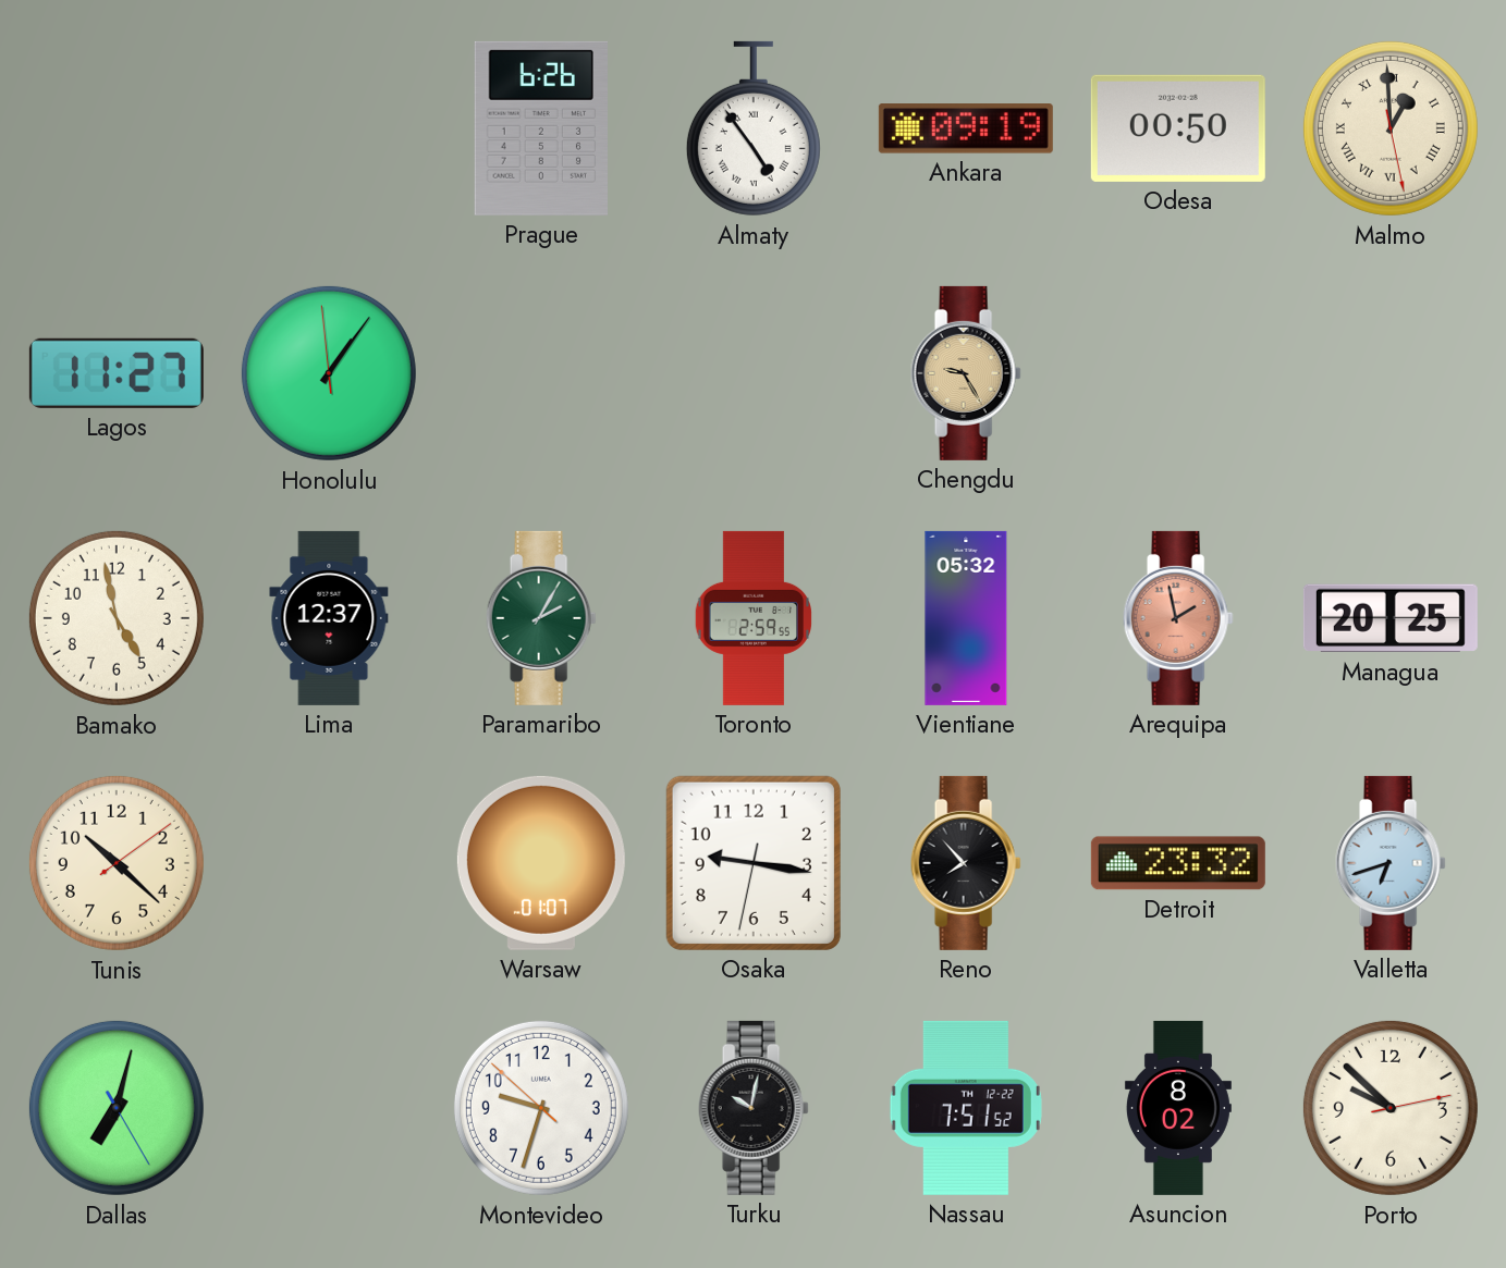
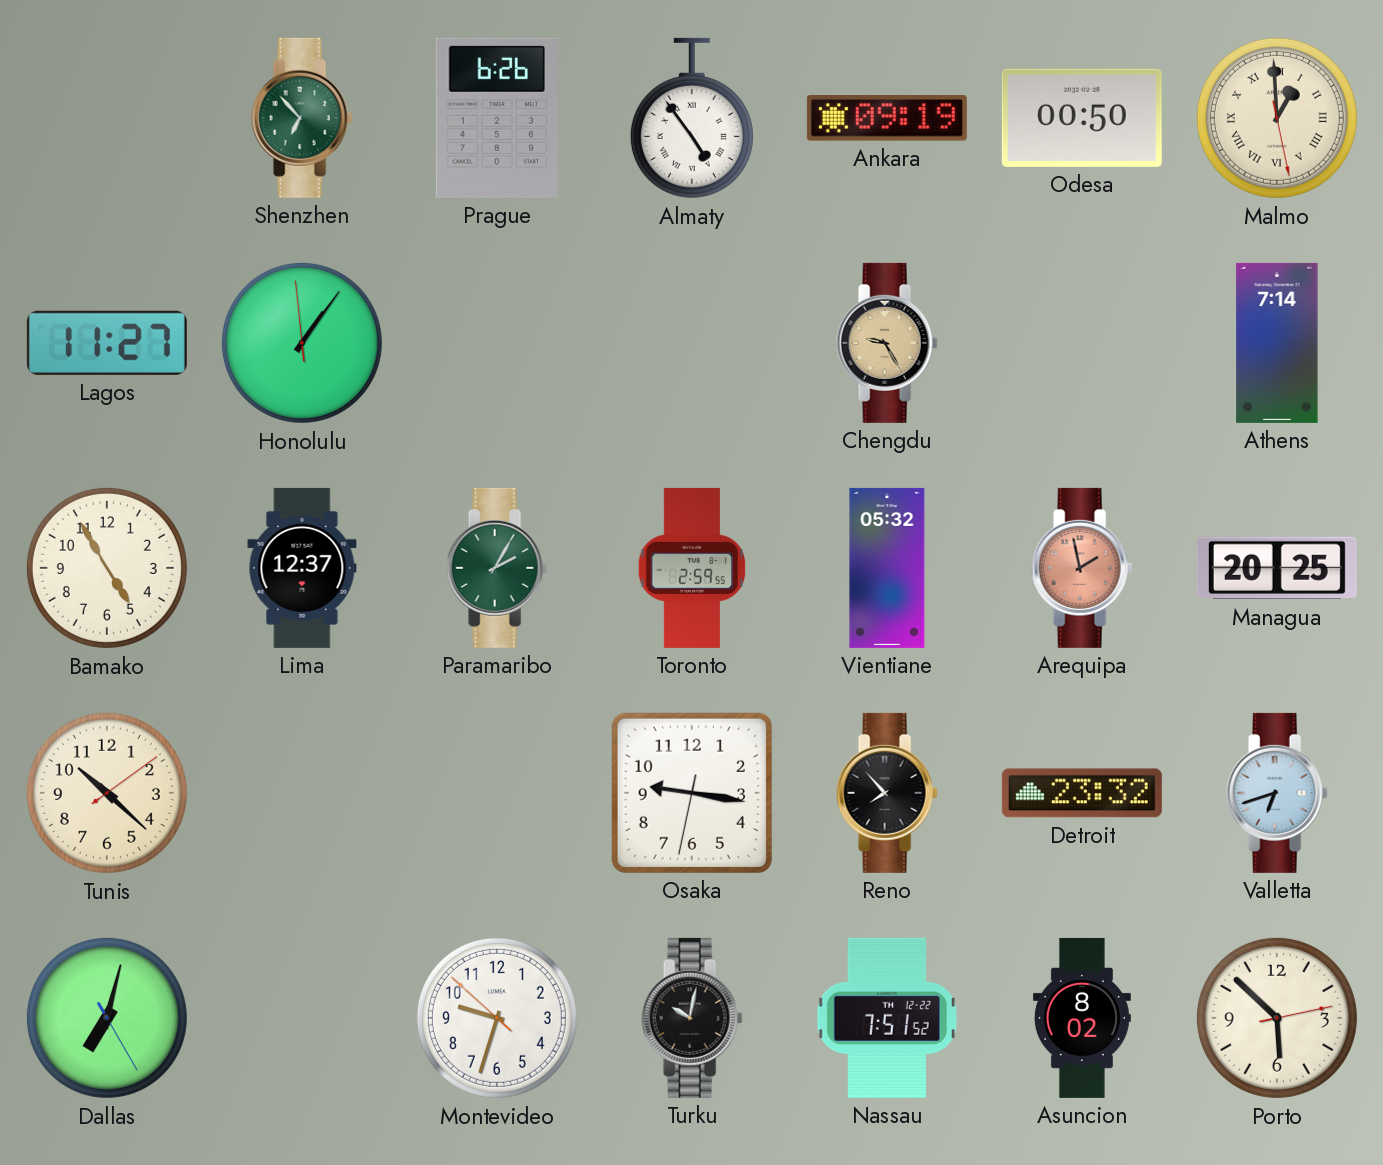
Shenzhen: none -> 6:53
Athens: none -> 7:14
Bamako: 4:58 -> 4:55
Warsaw: 01:07 -> none
Porto: 9:52 -> 5:52
